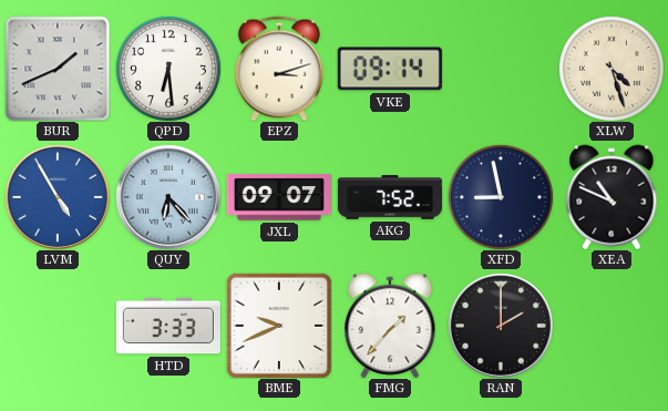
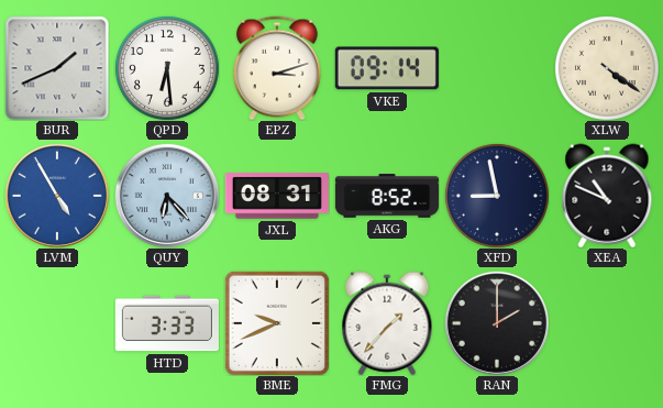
XLW: 4:27 -> 4:21
JXL: 09:07 -> 08:31
AKG: 7:52 -> 8:52
